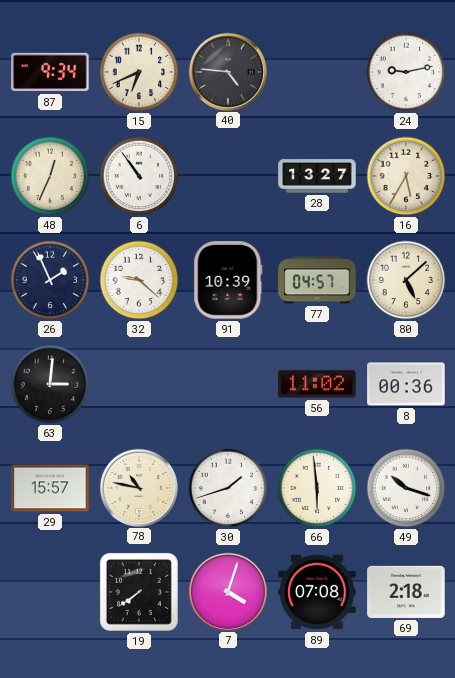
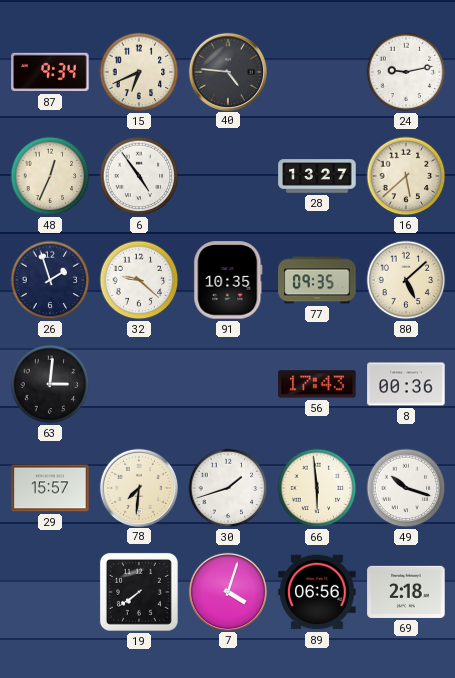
6: 10:54 -> 4:54
16: 5:35 -> 5:38
26: 1:56 -> 1:57
91: 10:39 -> 10:35
77: 04:57 -> 09:35
56: 11:02 -> 17:43
78: 10:47 -> 7:31
89: 07:08 -> 06:56
